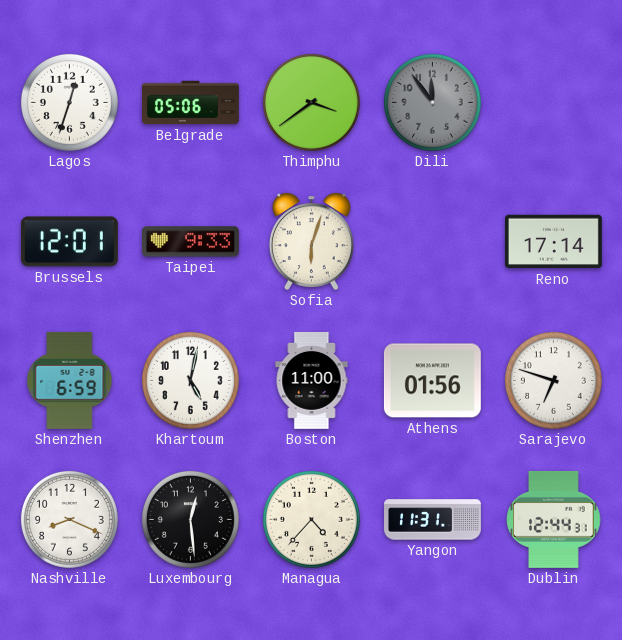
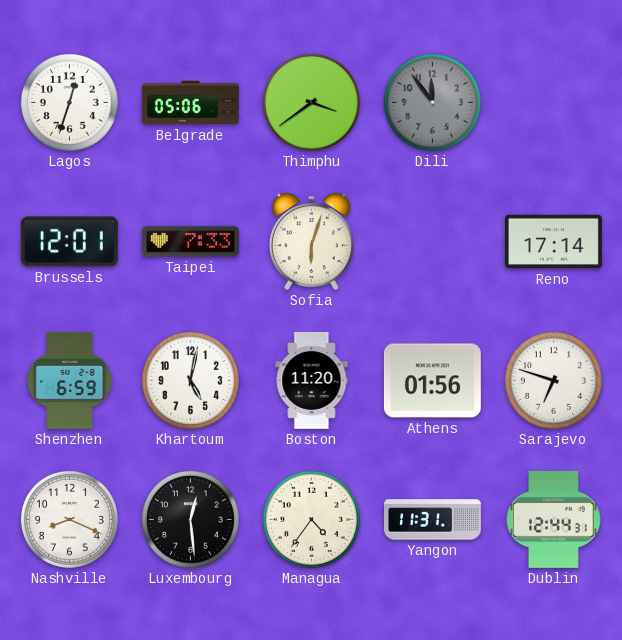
Taipei: 9:33 -> 7:33
Boston: 11:00 -> 11:20
Managua: 4:37 -> 4:36
